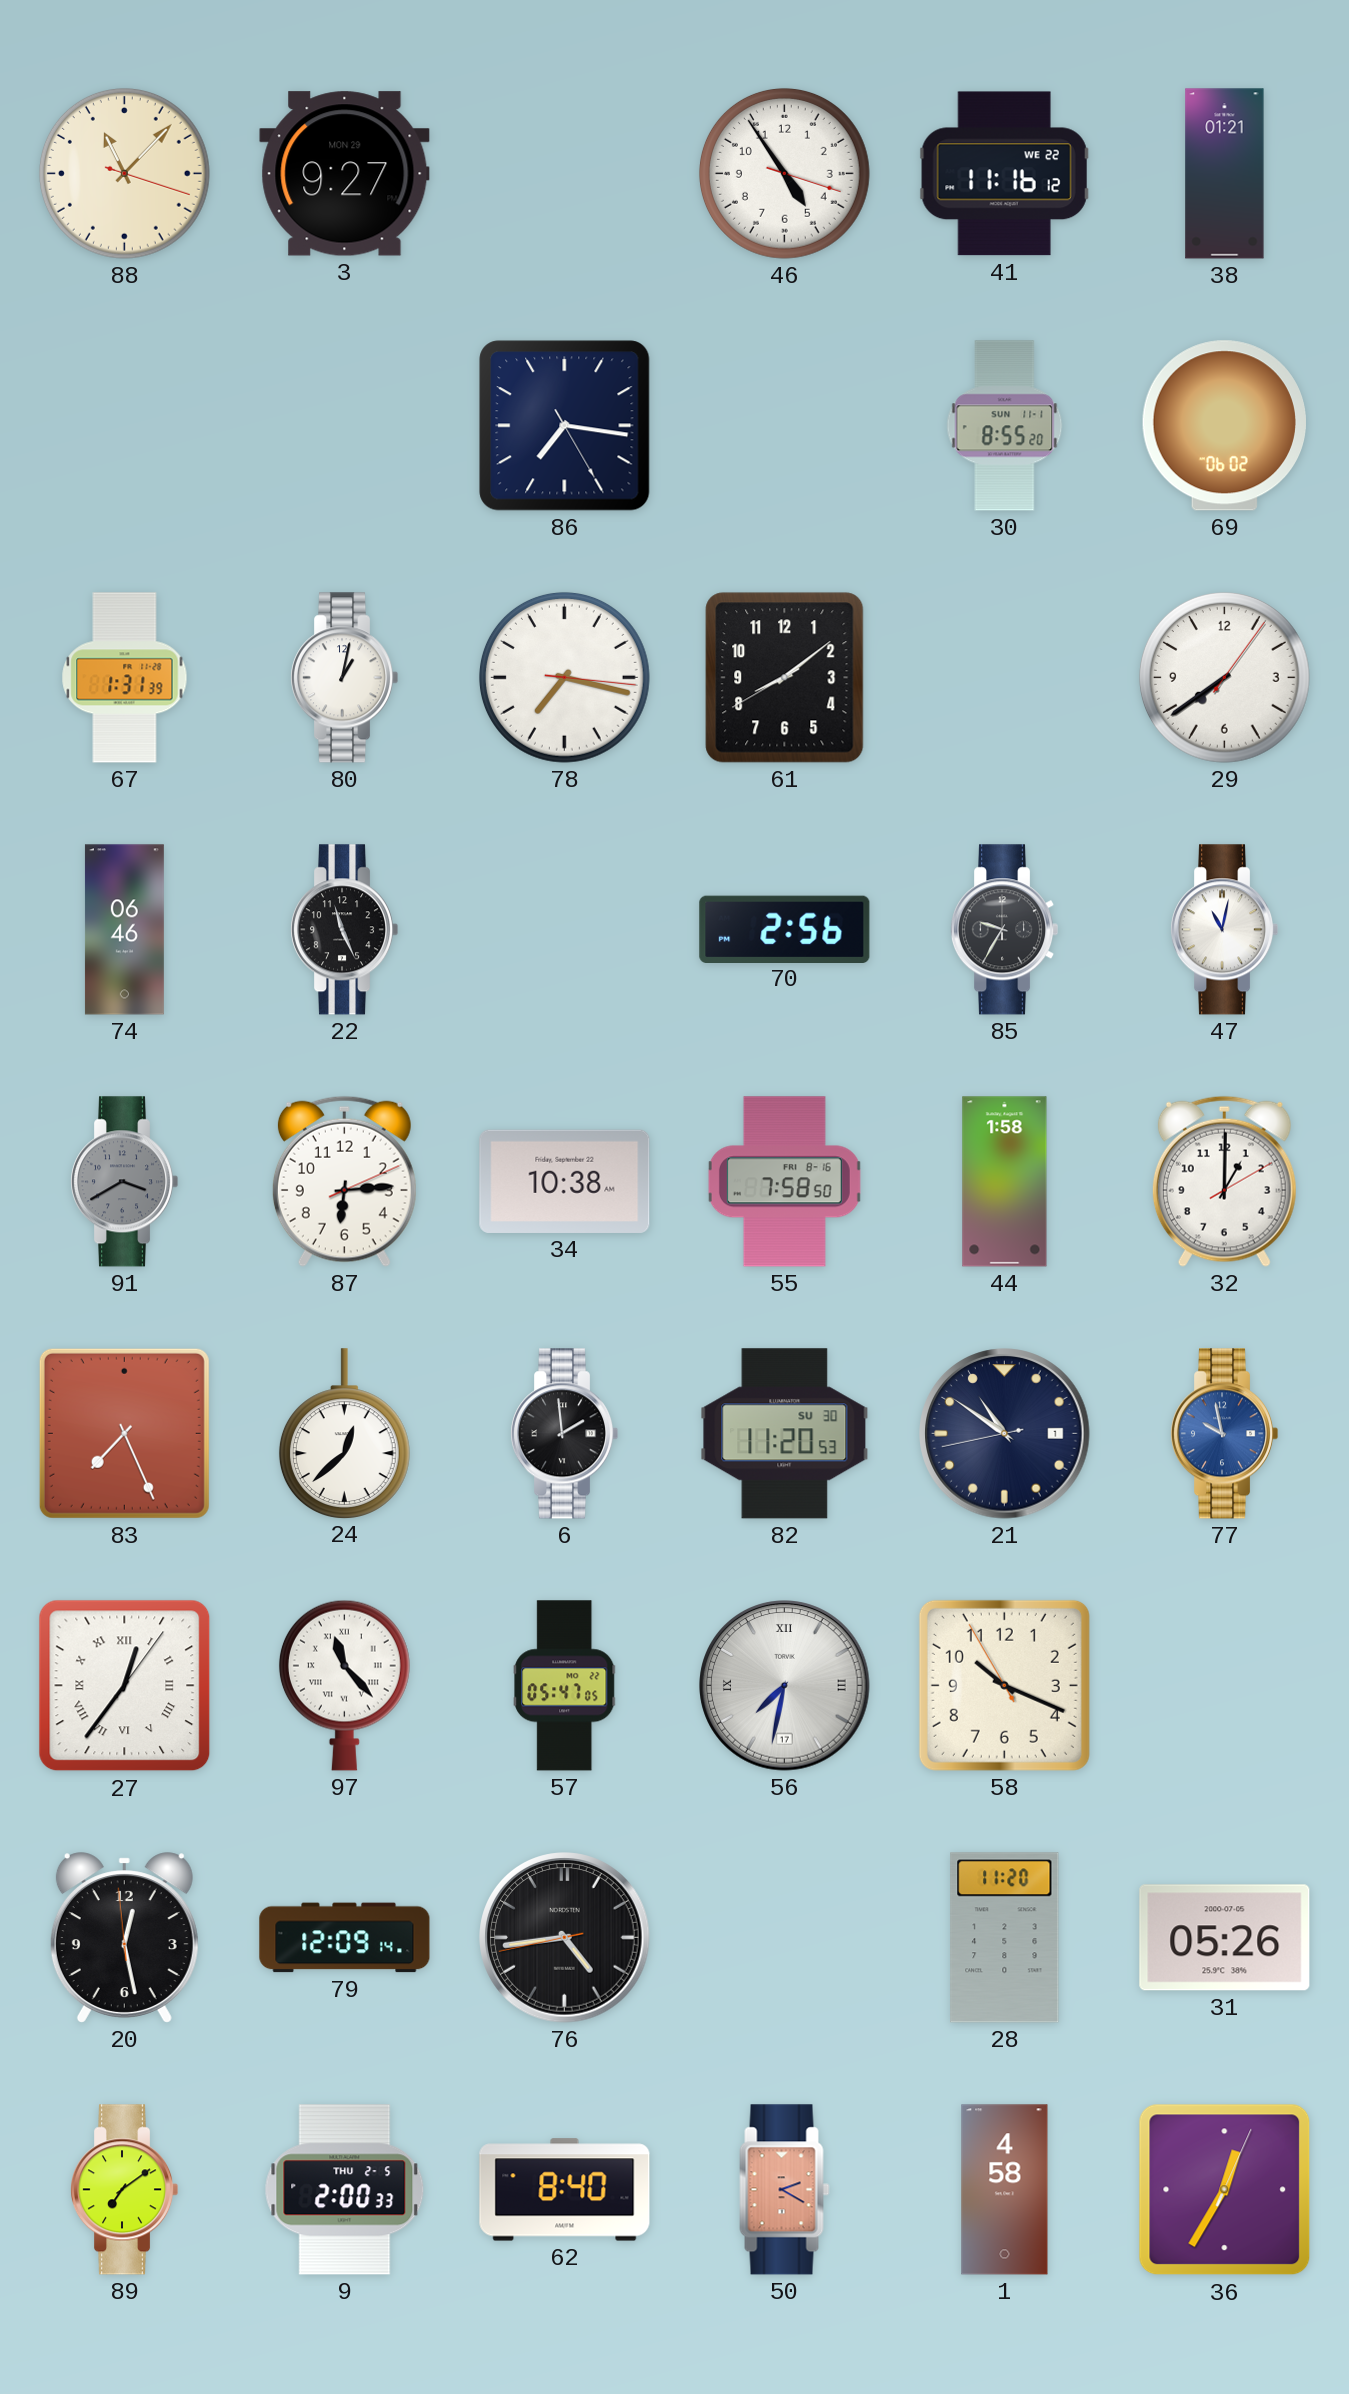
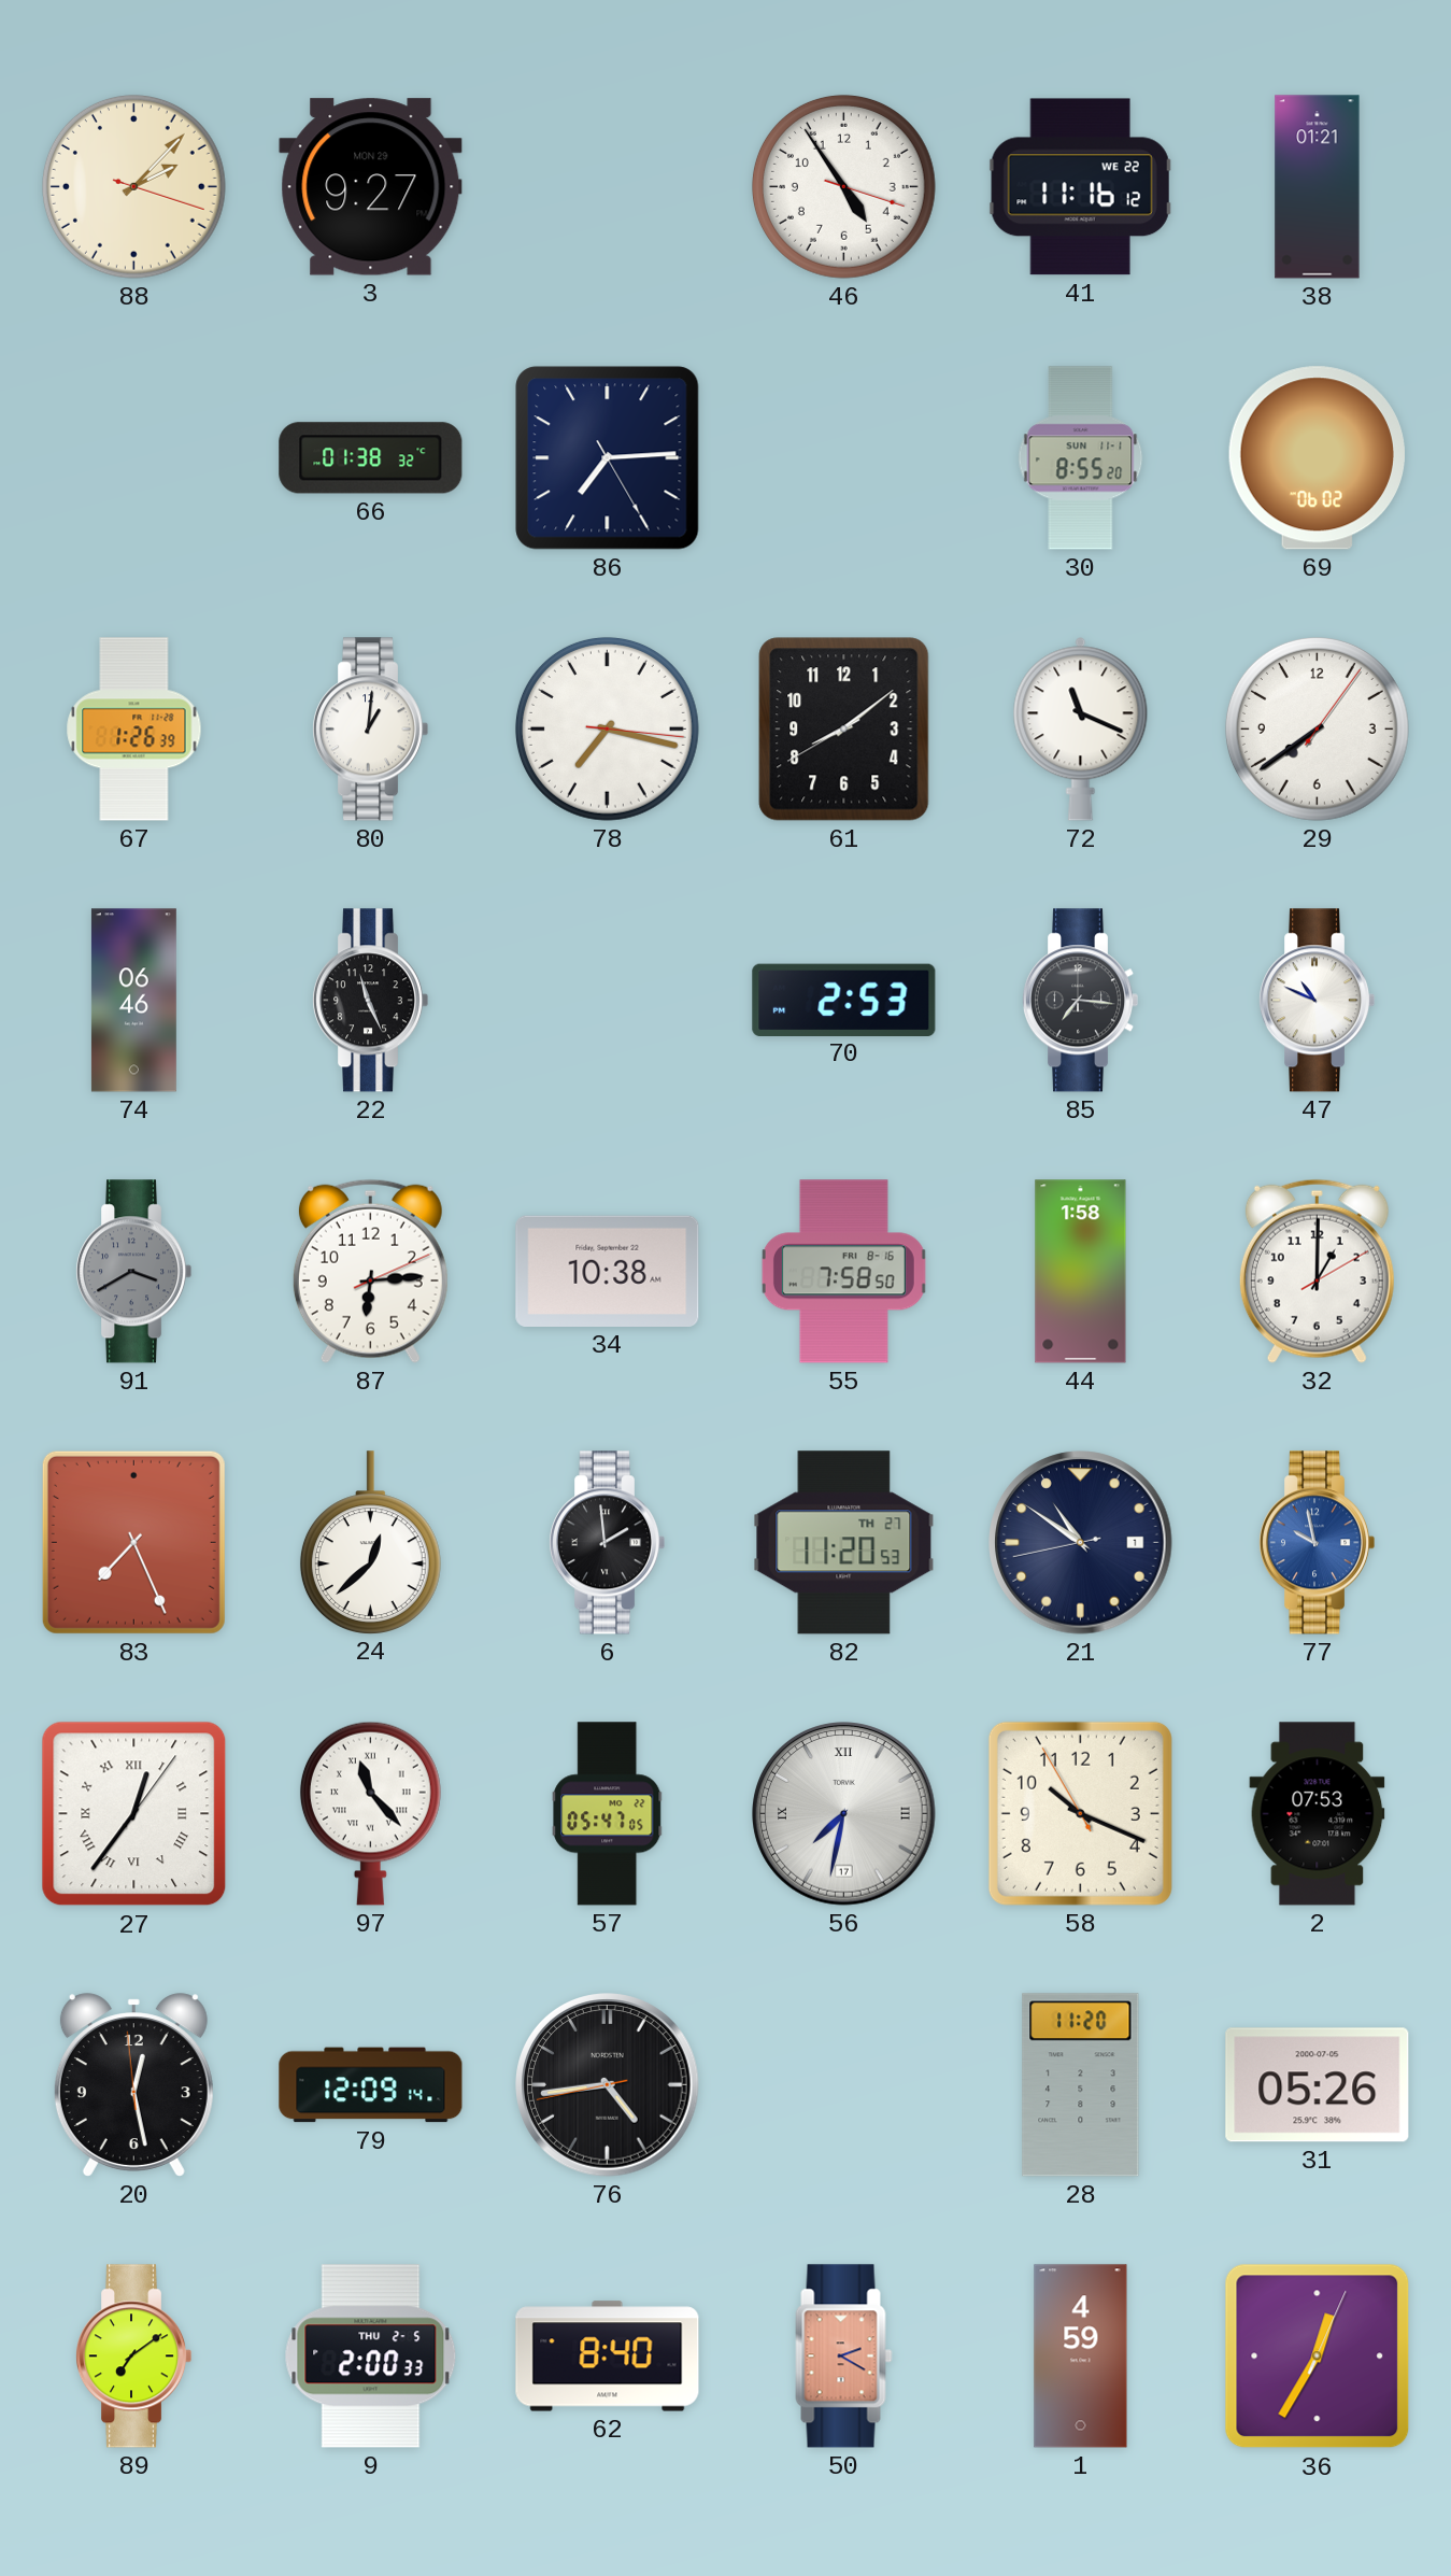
88: 11:07 -> 2:07
66: none -> 01:38
86: 7:16 -> 7:14
67: 1:31 -> 1:26
80: 1:02 -> 1:01
72: none -> 11:19
70: 2:56 -> 2:53
85: 9:35 -> 7:16
47: 11:02 -> 10:49
82 date: SU 30 -> TH 27
2: none -> 07:53
1: 4:58 -> 4:59
